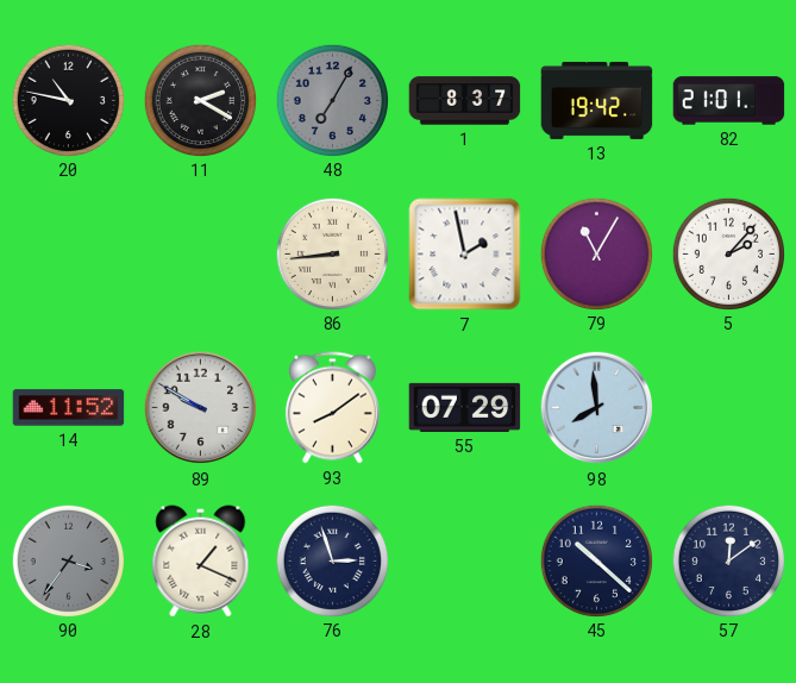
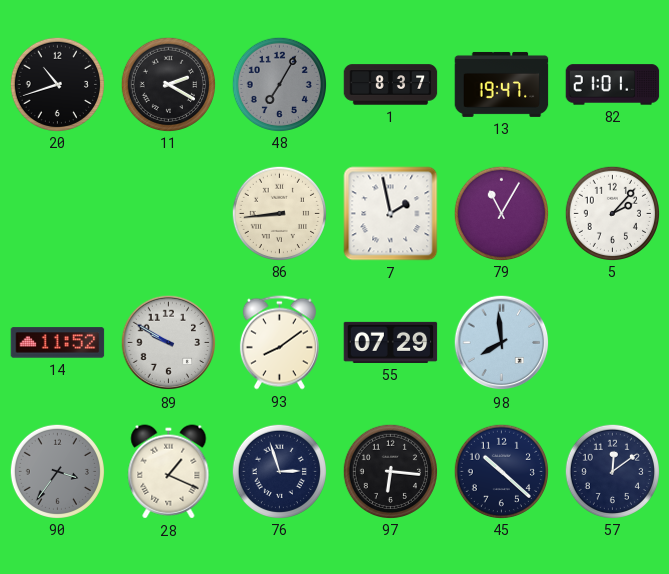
20: 10:47 -> 10:42
13: 19:42 -> 19:47
97: none -> 6:16
